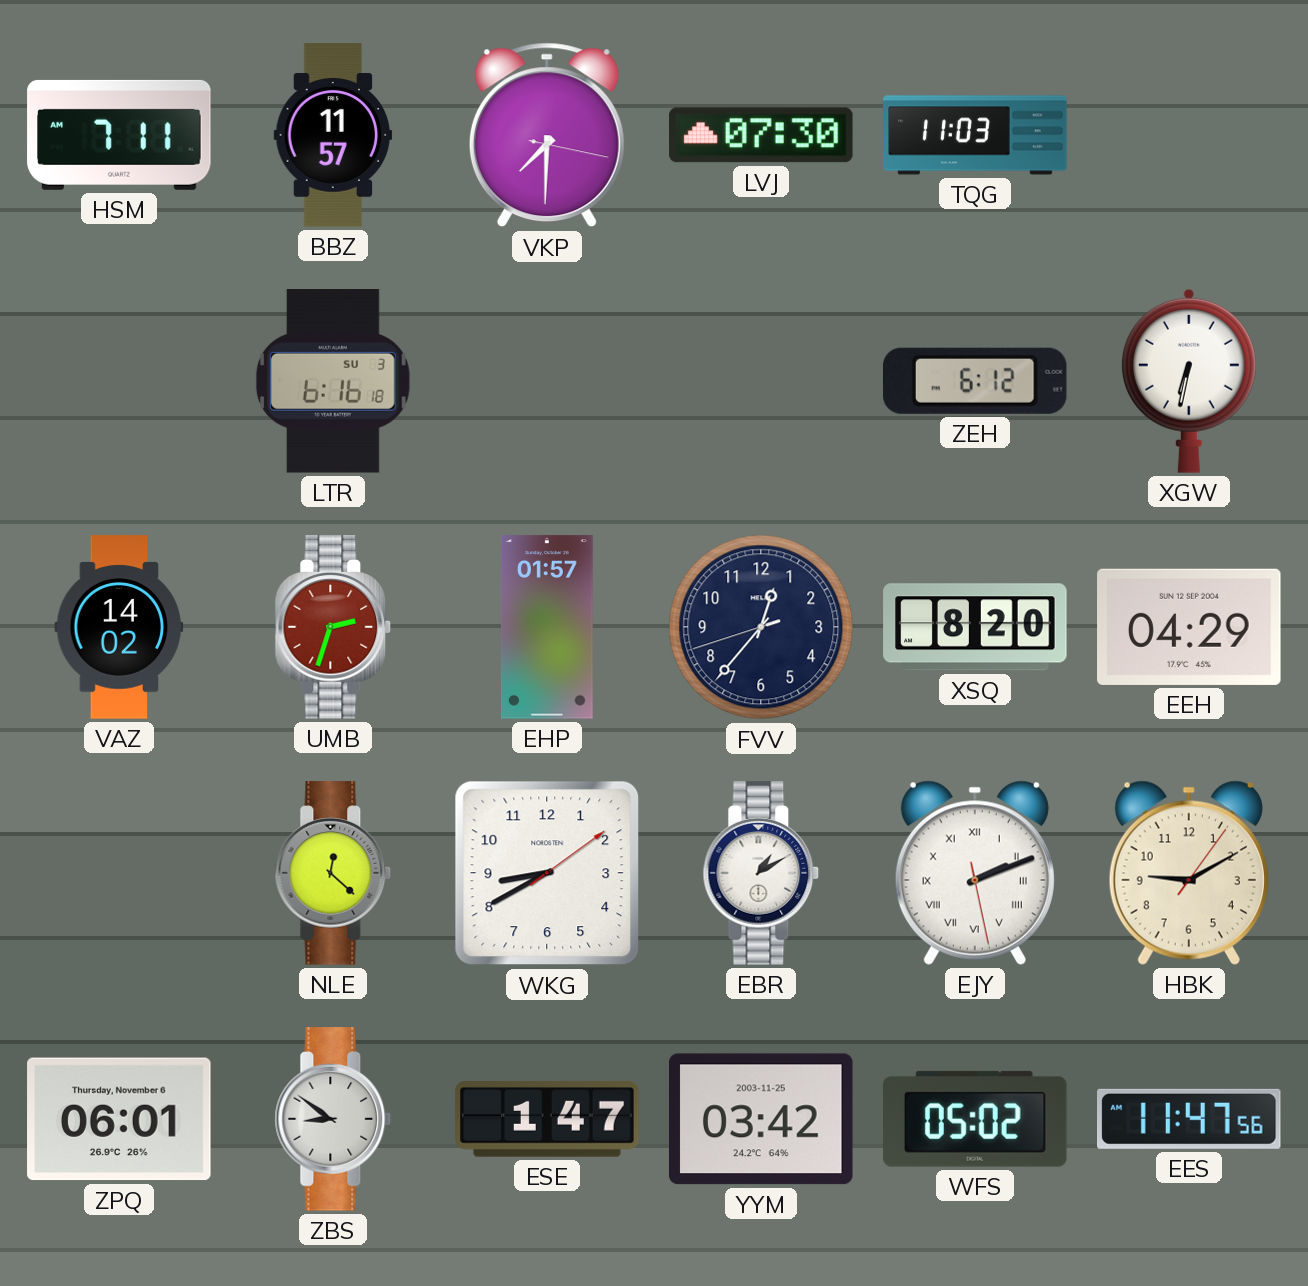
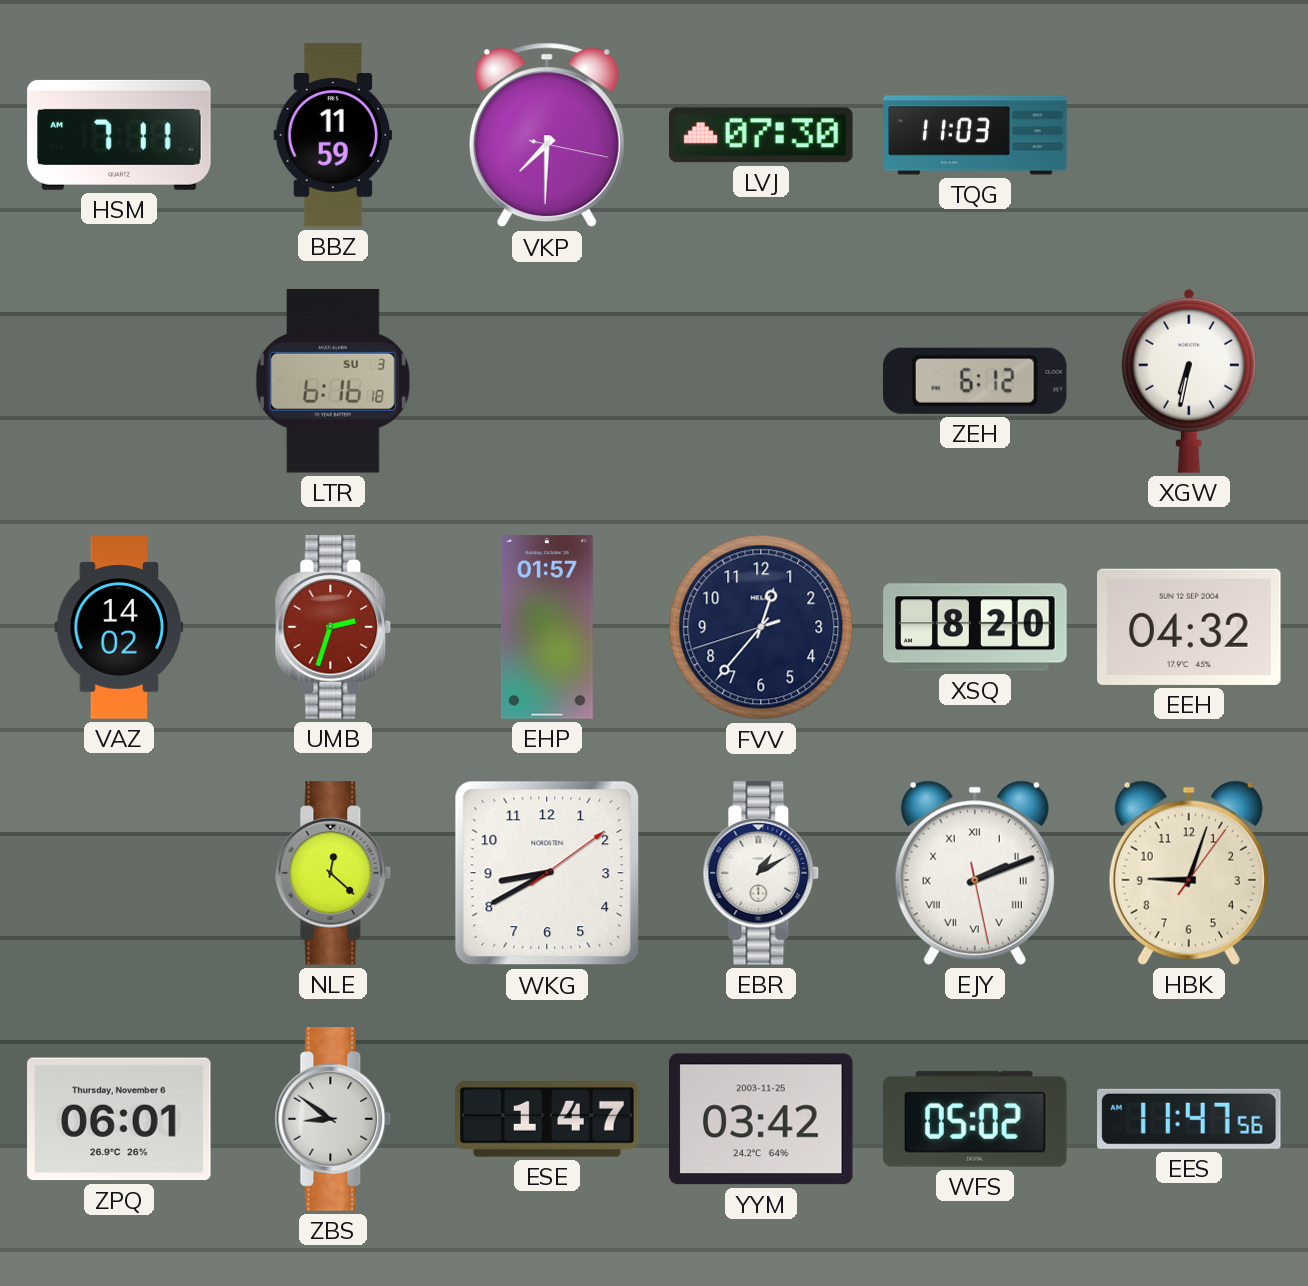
BBZ: 11:57 -> 11:59
EEH: 04:29 -> 04:32
HBK: 9:10 -> 9:03
